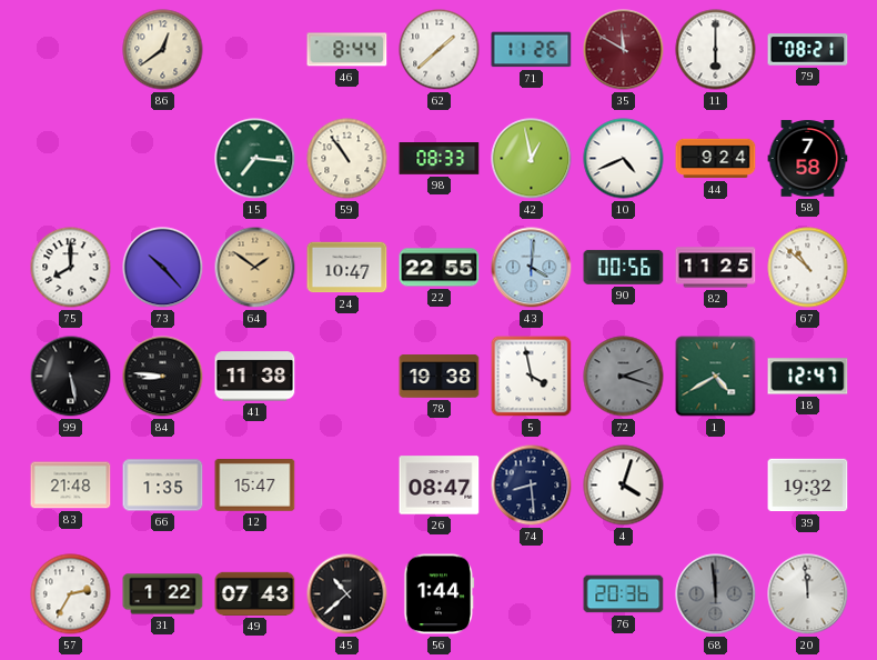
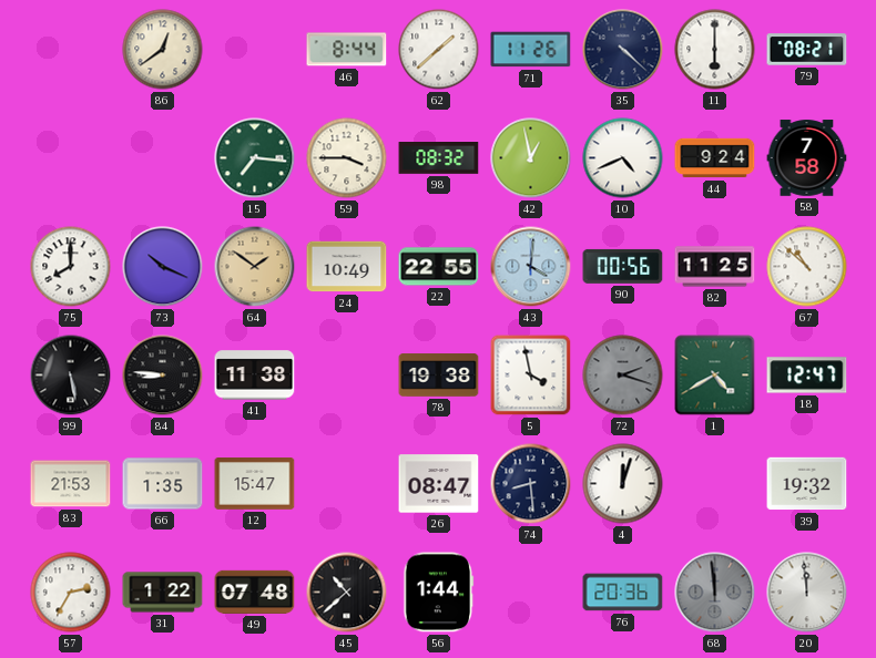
35: 11:50 -> 4:22
35 dial: burgundy -> navy
59: 10:54 -> 3:45
98: 08:33 -> 08:32
73: 10:23 -> 10:19
24: 10:47 -> 10:49
83: 21:48 -> 21:53
4: 4:03 -> 12:03
49: 07:43 -> 07:48
